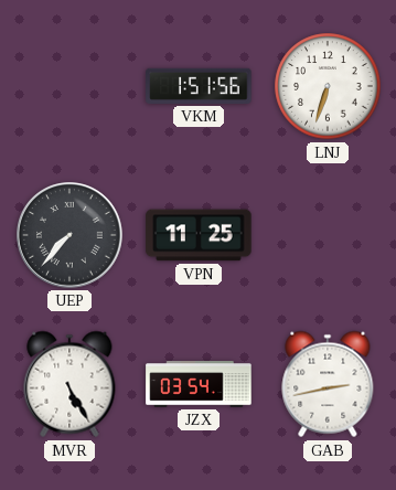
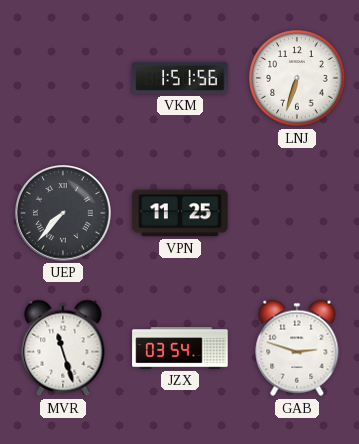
MVR: 5:25 -> 11:27
GAB: 2:43 -> 2:48
